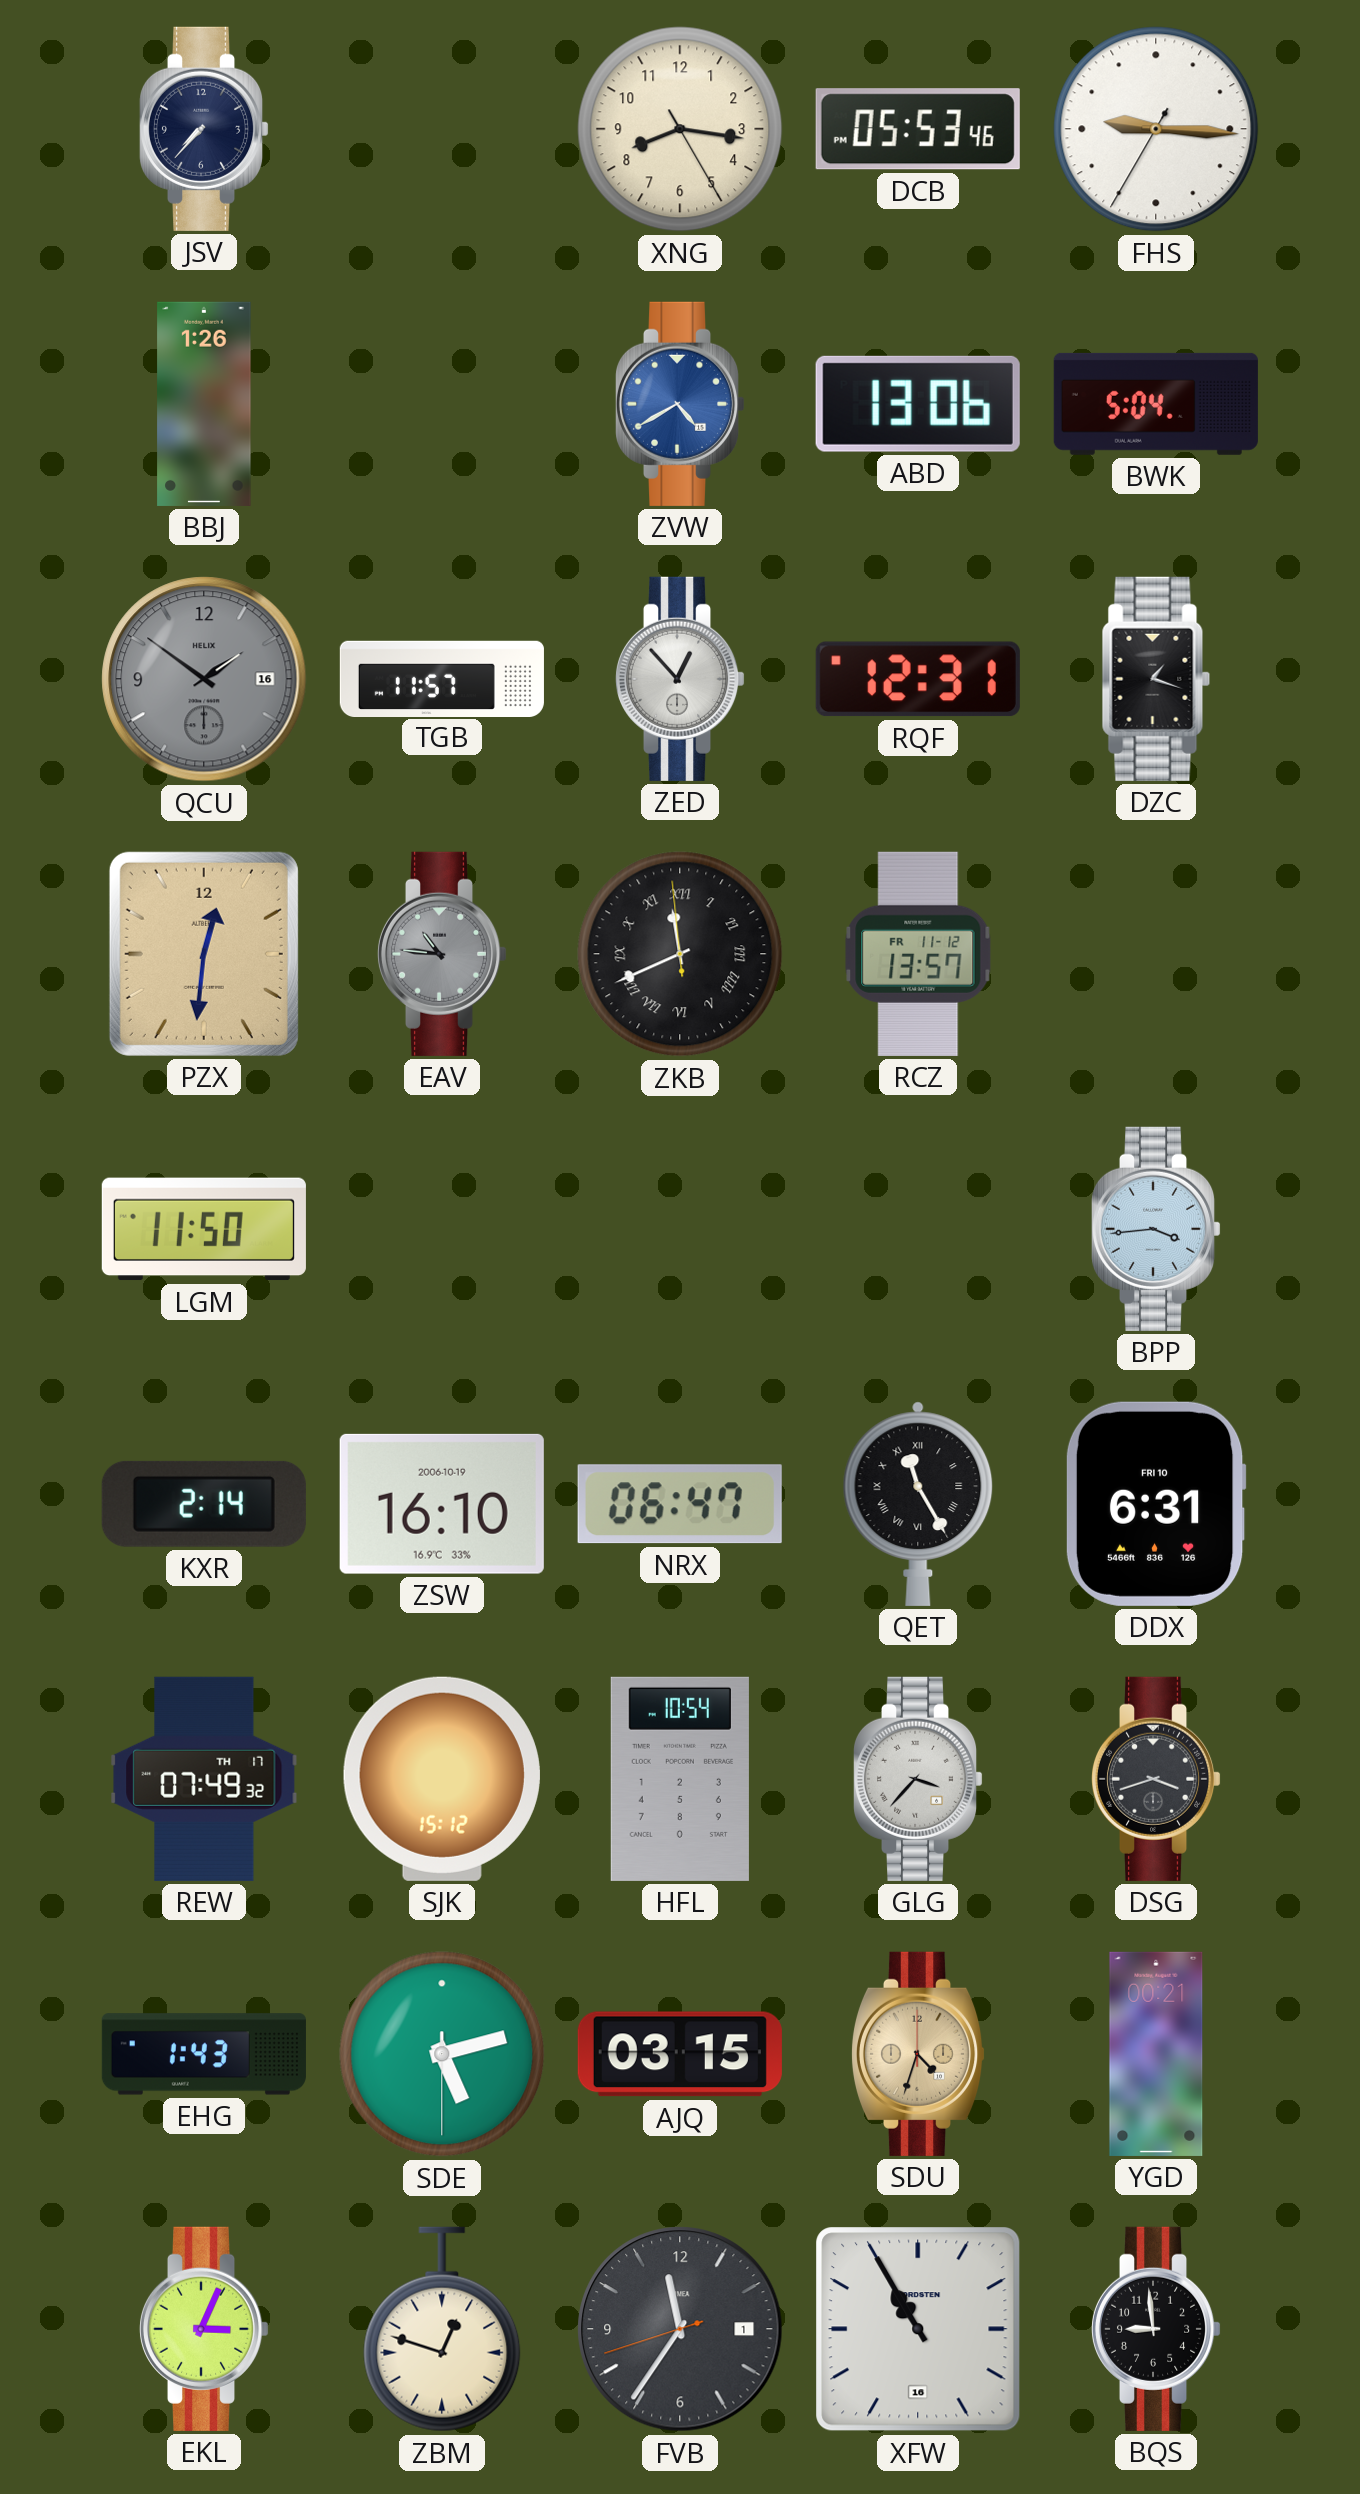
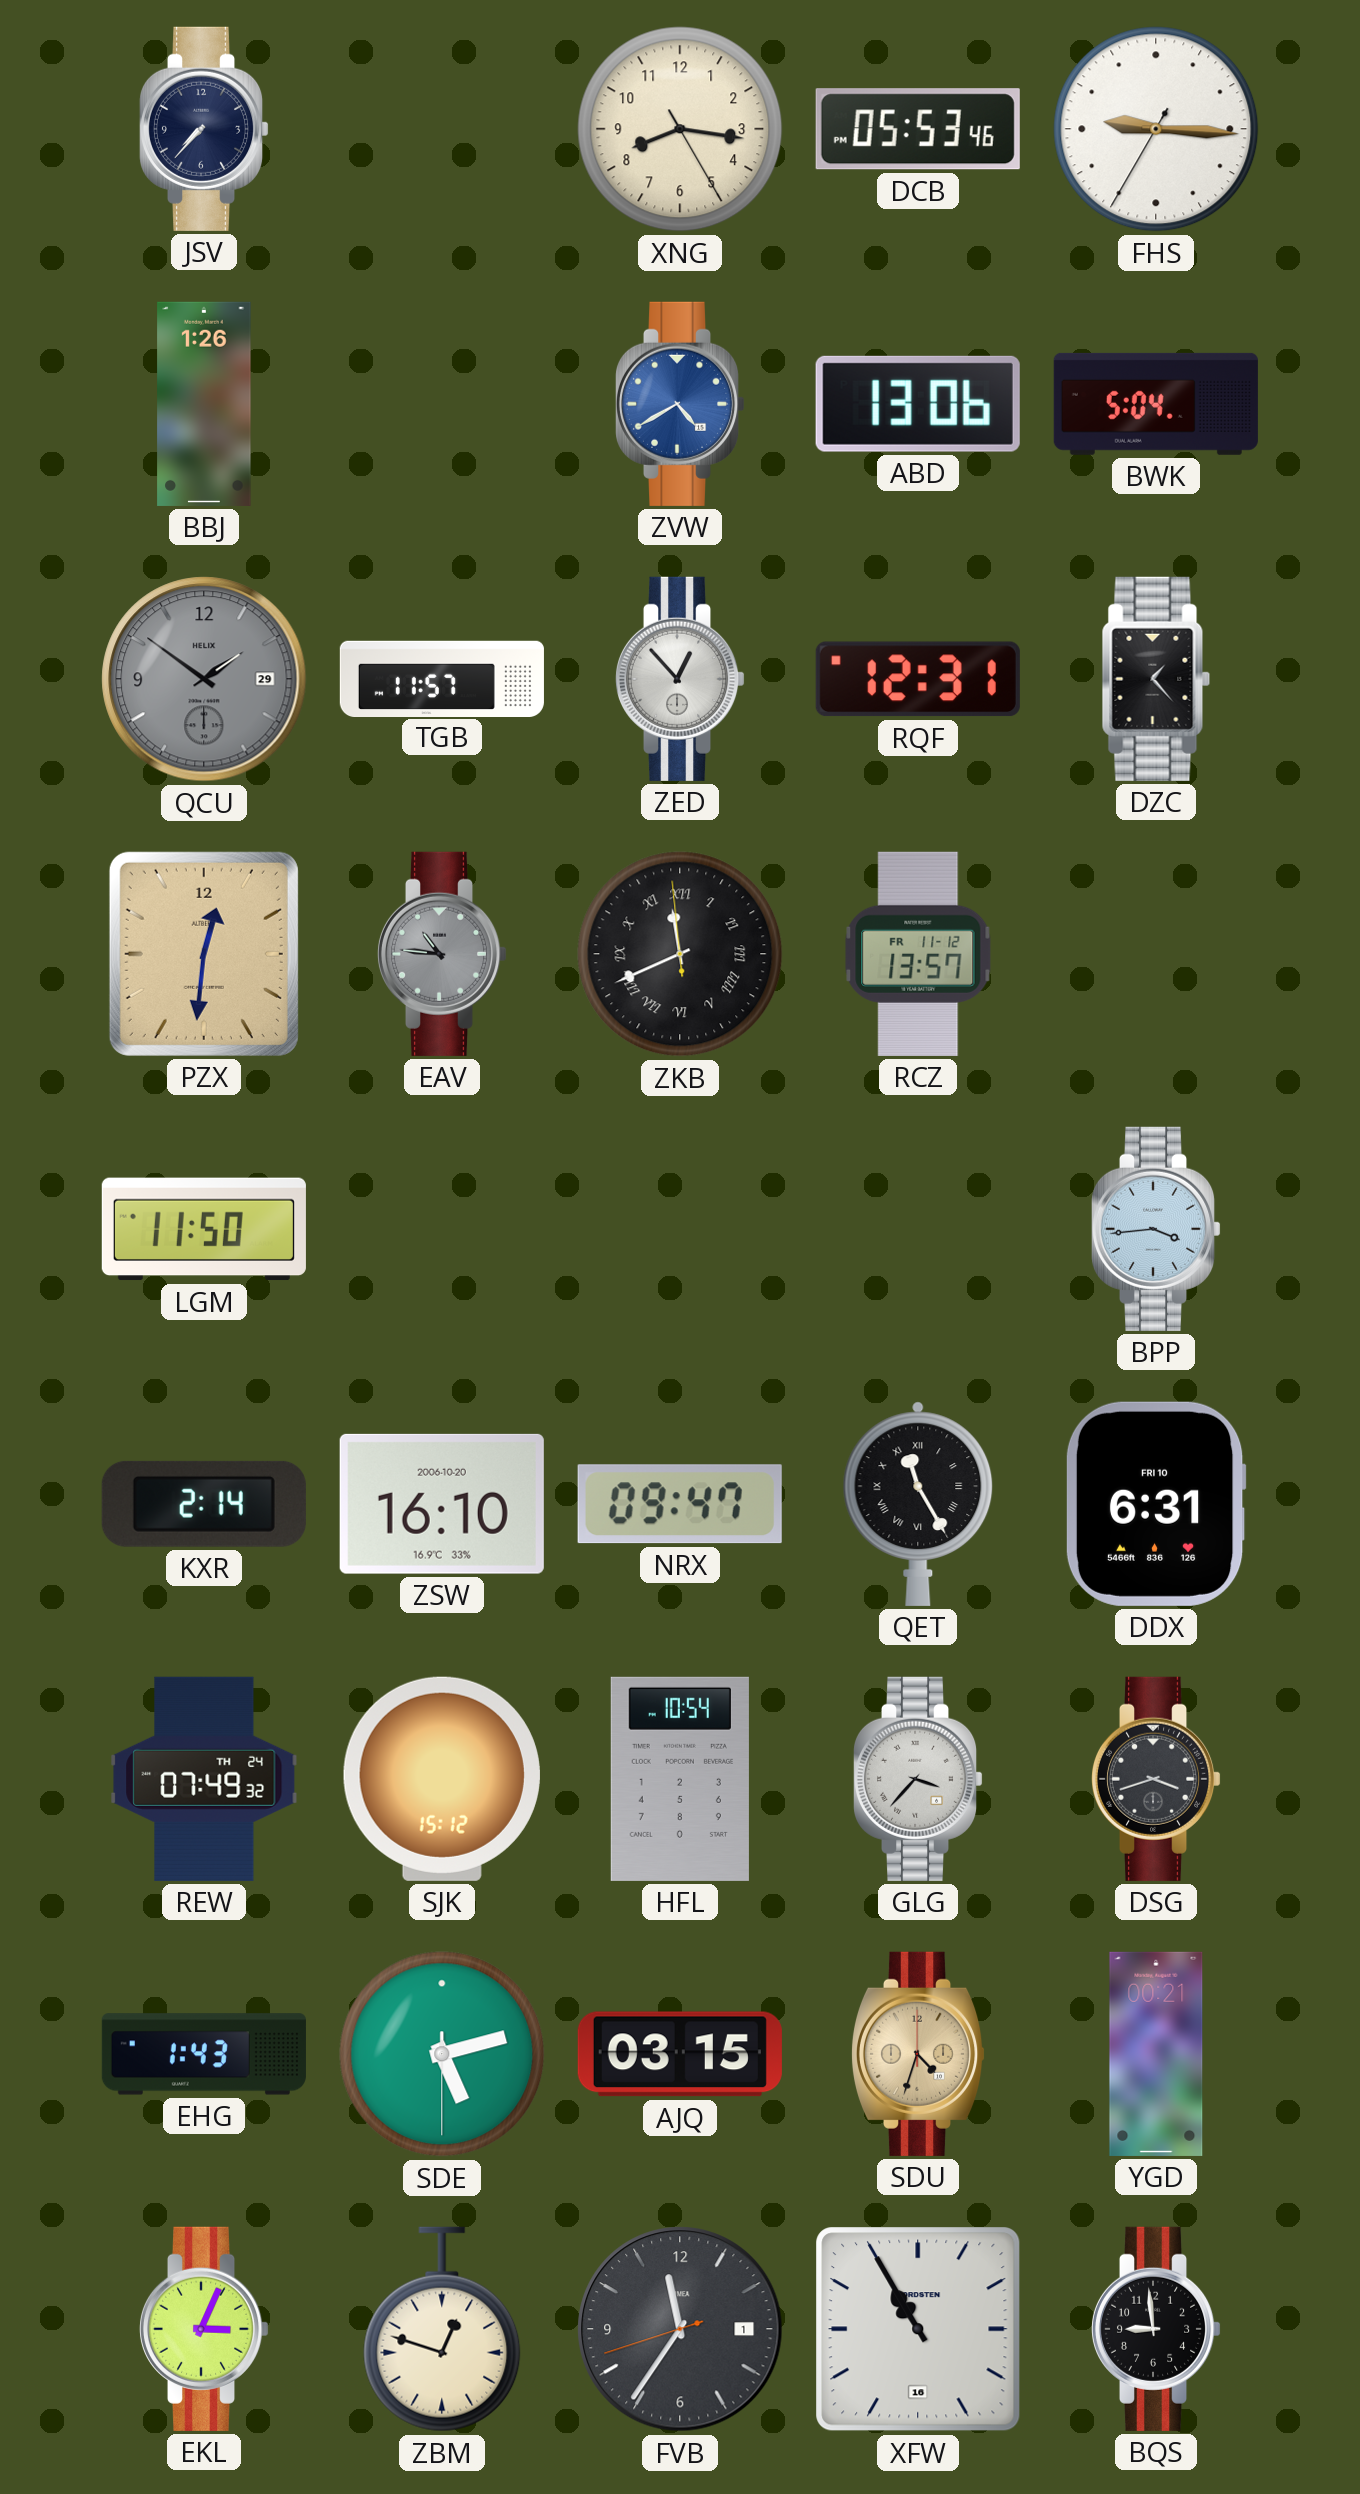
QCU date: 16 -> 29
DZC: 1:18 -> 1:23
ZSW date: 2006-10-19 -> 2006-10-20
NRX: 06:47 -> 09:47
REW date: TH 17 -> TH 24
